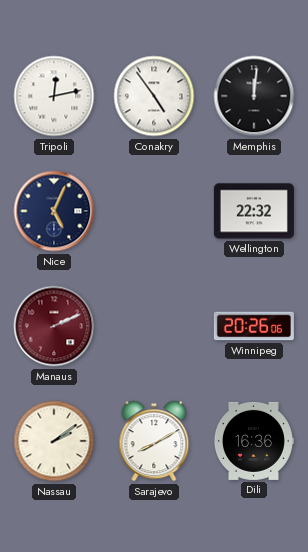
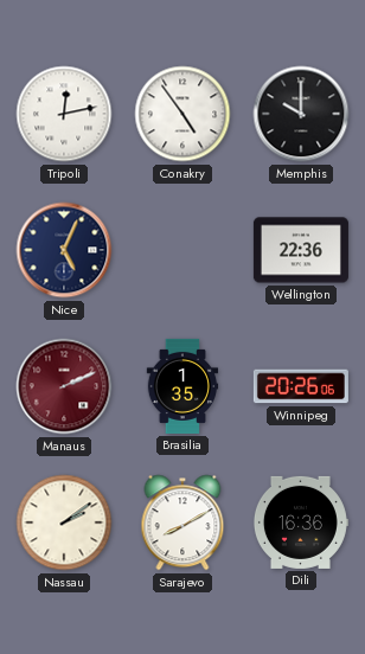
Memphis: 12:01 -> 10:00
Wellington: 22:32 -> 22:36
Brasilia: none -> 1:35
